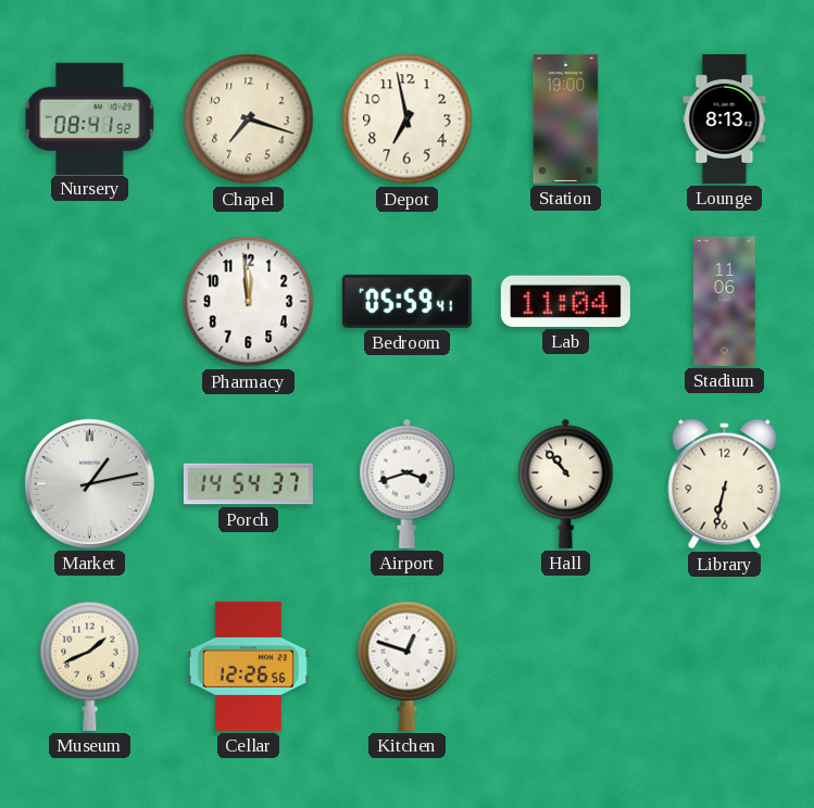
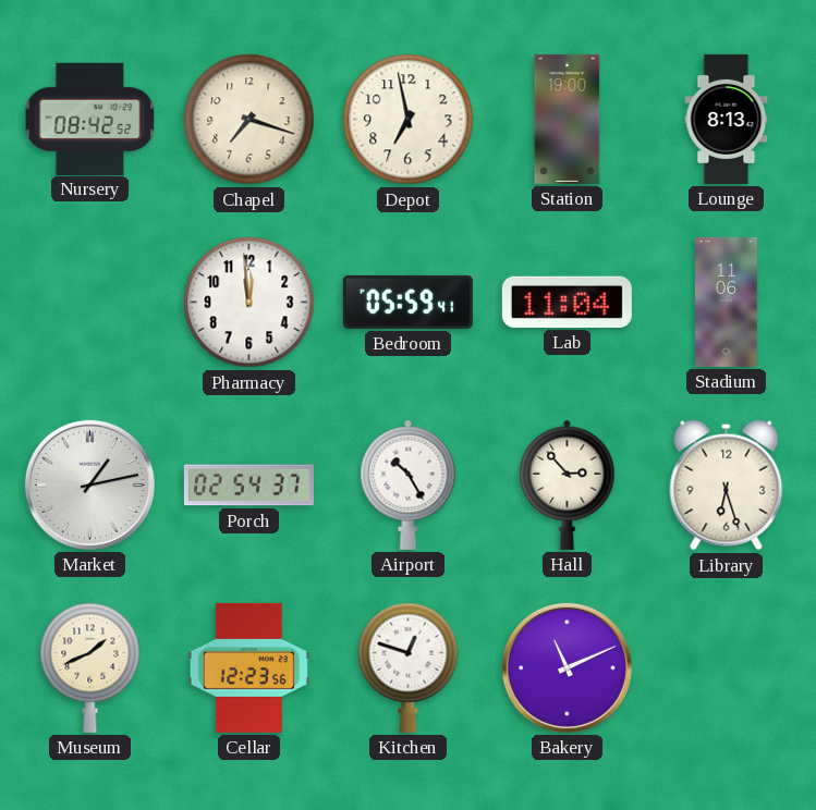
Nursery: 08:41 -> 08:42
Porch: 14:54 -> 02:54
Airport: 3:42 -> 10:25
Hall: 10:53 -> 2:53
Library: 6:32 -> 6:27
Cellar: 12:26 -> 12:23
Bakery: none -> 11:11
